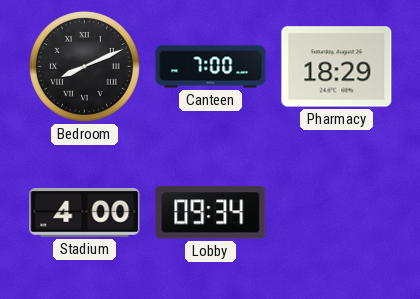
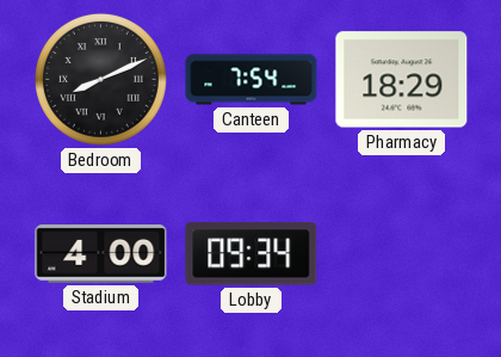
Canteen: 7:00 -> 7:54
